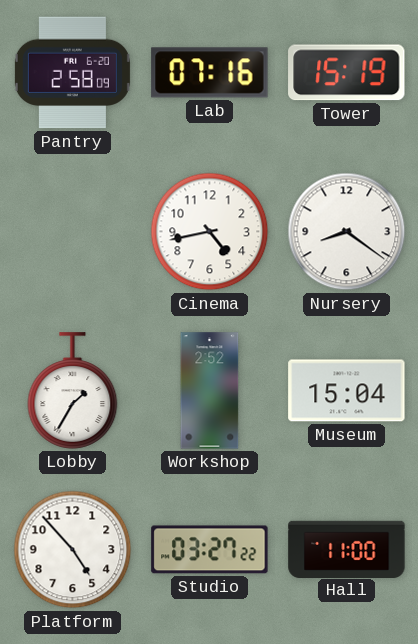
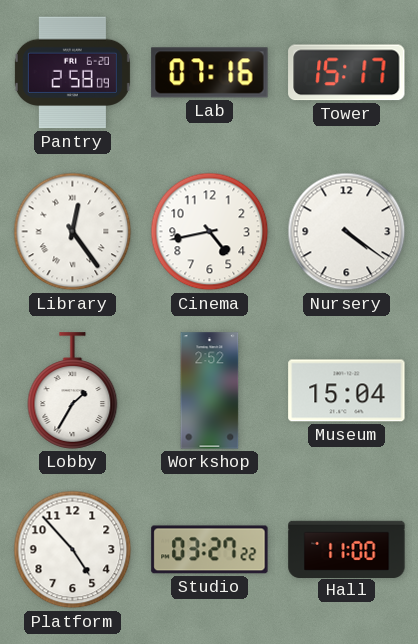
Tower: 15:19 -> 15:17
Library: none -> 12:24
Nursery: 8:21 -> 4:21
